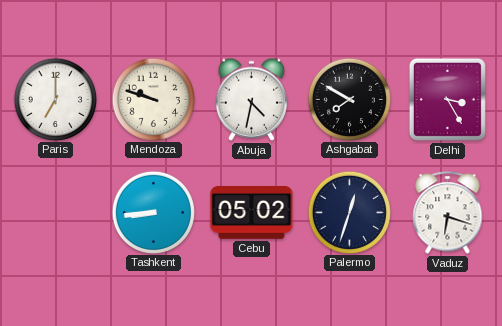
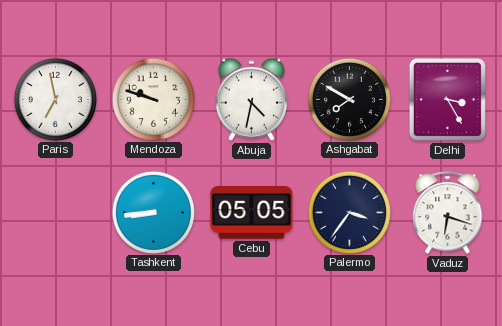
Paris: 7:00 -> 6:58
Cebu: 05:02 -> 05:05
Palermo: 12:33 -> 3:36
